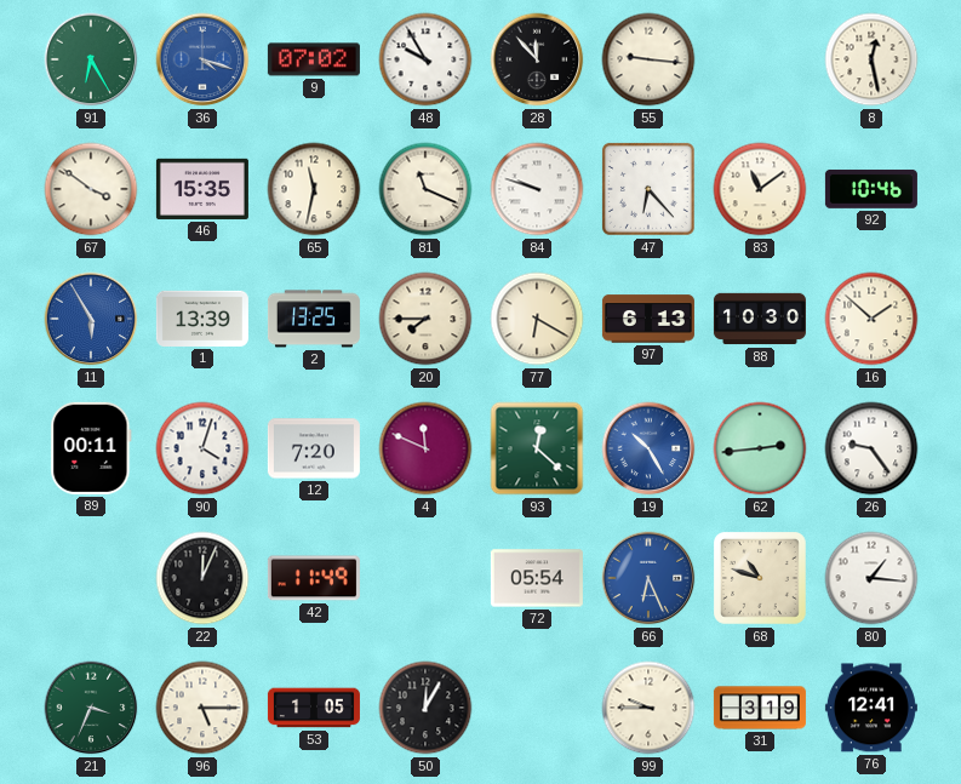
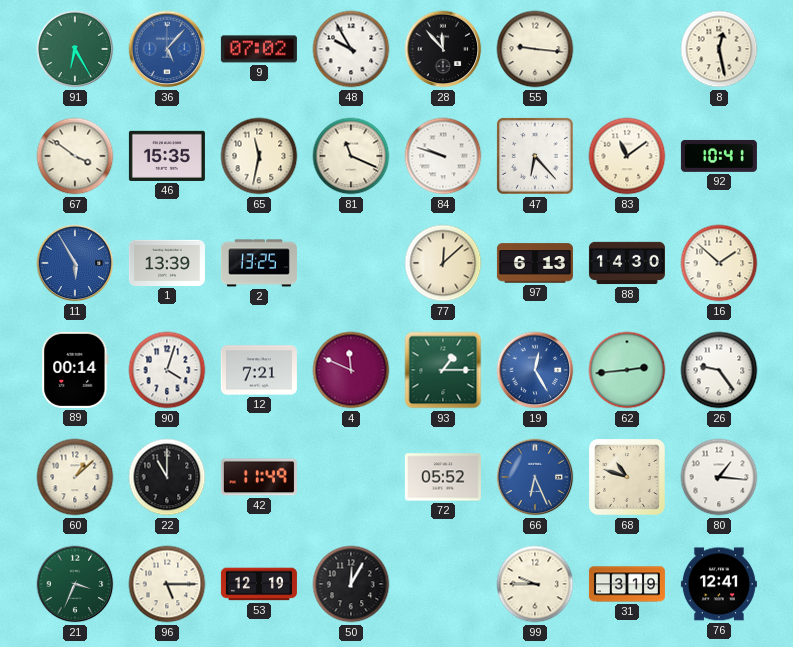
36: 4:18 -> 5:07
92: 10:46 -> 10:41
20: 7:45 -> none
77: 6:20 -> 12:08
88: 10:30 -> 14:30
89: 00:11 -> 00:14
12: 7:20 -> 7:21
93: 12:22 -> 1:15
19: 10:25 -> 12:25
60: none -> 1:08
22: 12:04 -> 11:00
72: 05:54 -> 05:52
53: 1:05 -> 12:19
